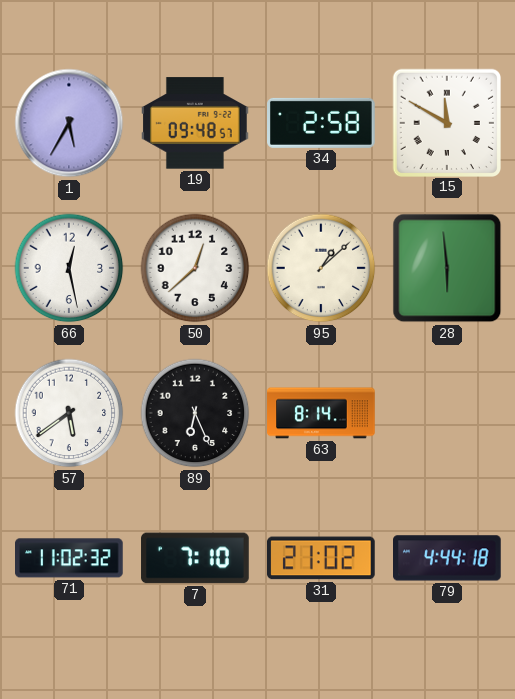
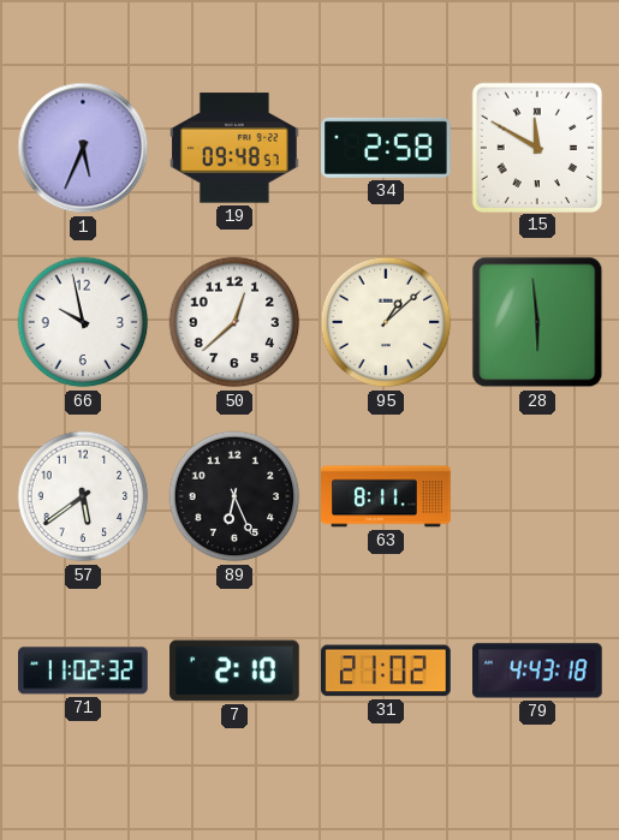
1: 5:35 -> 5:34
66: 12:28 -> 9:58
63: 8:14 -> 8:11
7: 7:10 -> 2:10
79: 4:44 -> 4:43
